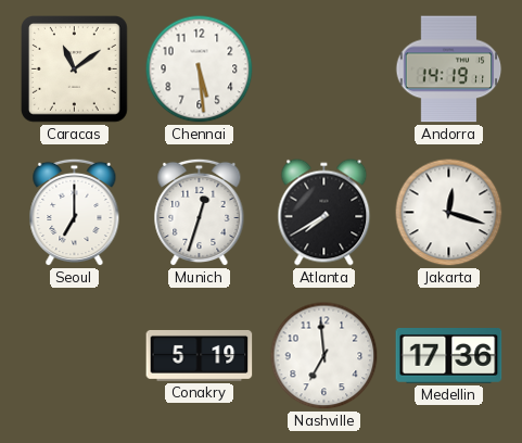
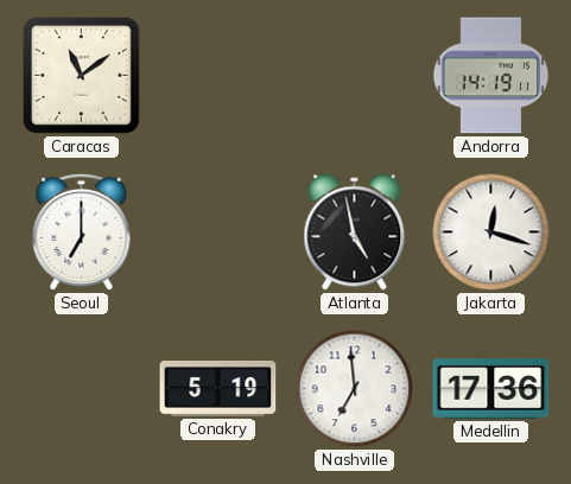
Chennai: 5:29 -> none
Munich: 12:33 -> none
Atlanta: 7:40 -> 4:58
